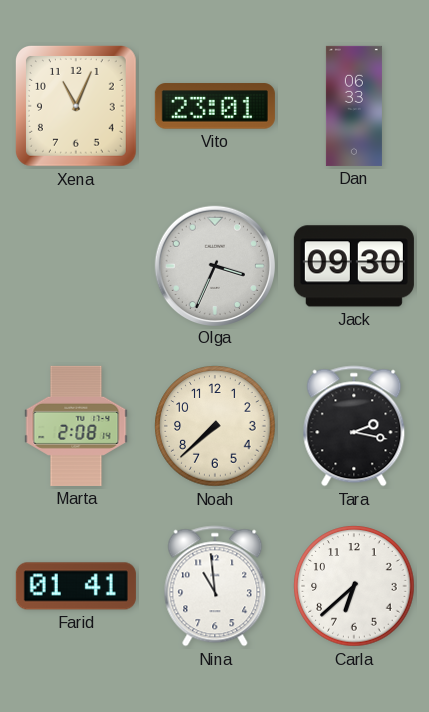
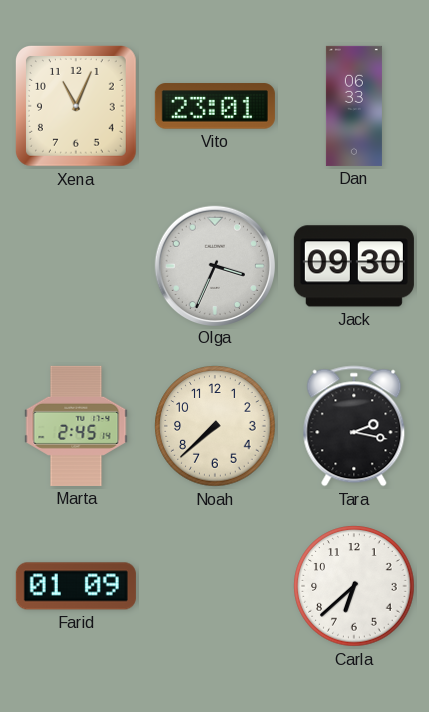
Marta: 2:08 -> 2:45
Farid: 01:41 -> 01:09
Nina: 10:59 -> none
